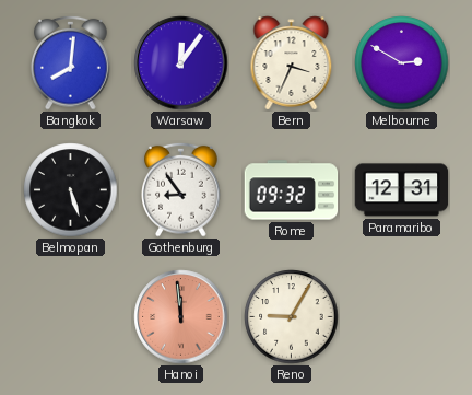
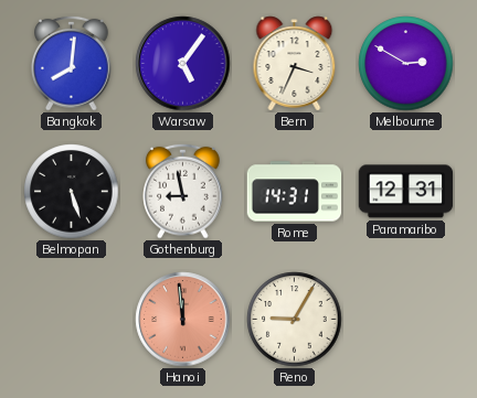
Warsaw: 12:06 -> 5:06
Gothenburg: 8:54 -> 8:58
Rome: 09:32 -> 14:31
